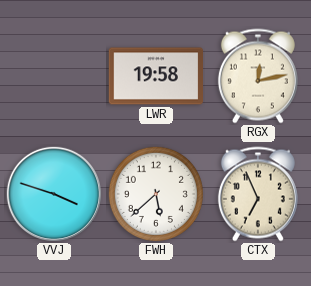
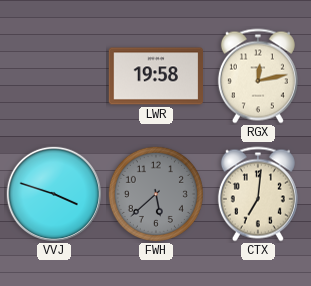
FWH dial: white -> grey
CTX: 6:56 -> 7:01
